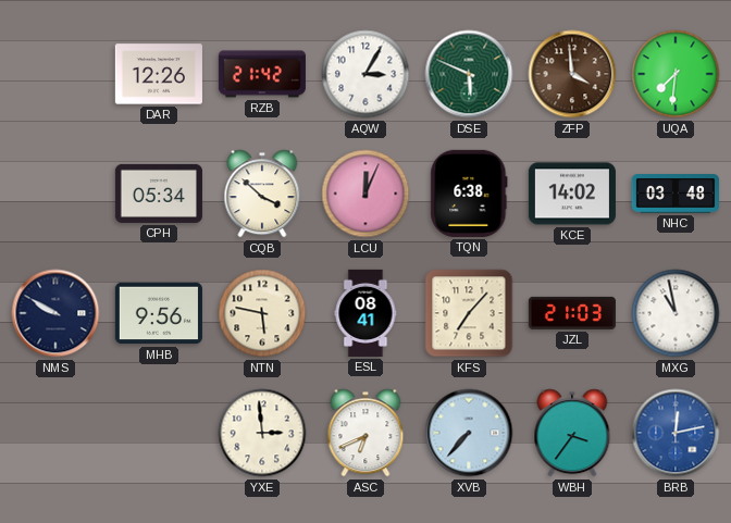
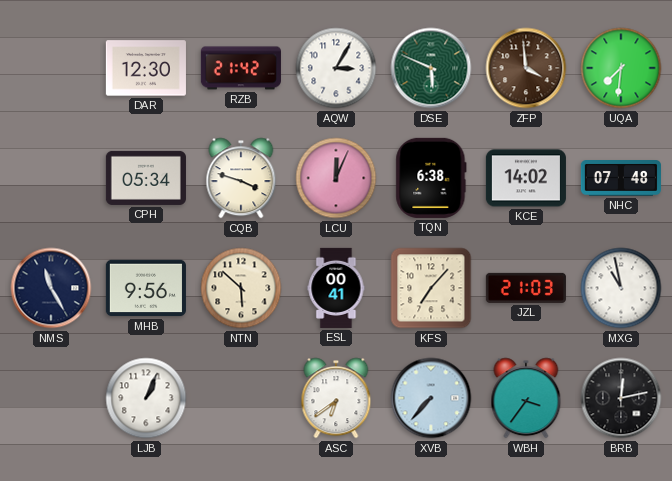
DAR: 12:26 -> 12:30
CQB: 3:52 -> 3:48
NHC: 03:48 -> 07:48
NMS: 9:50 -> 11:25
NTN: 5:47 -> 5:52
ESL: 08:41 -> 00:41
LJB: none -> 1:04
YXE: 2:59 -> none
ASC: 6:41 -> 6:39
BRB dial: blue -> black
